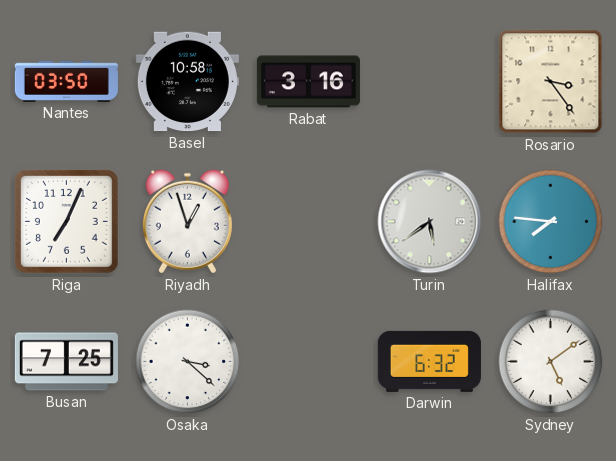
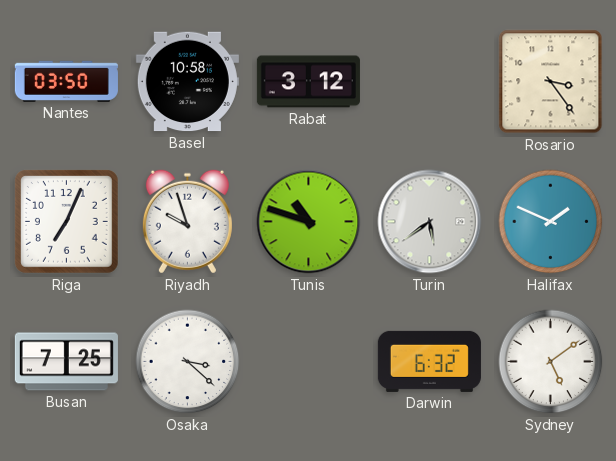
Rabat: 3:16 -> 3:12
Riyadh: 12:57 -> 9:57
Tunis: none -> 10:48
Halifax: 7:46 -> 1:49
